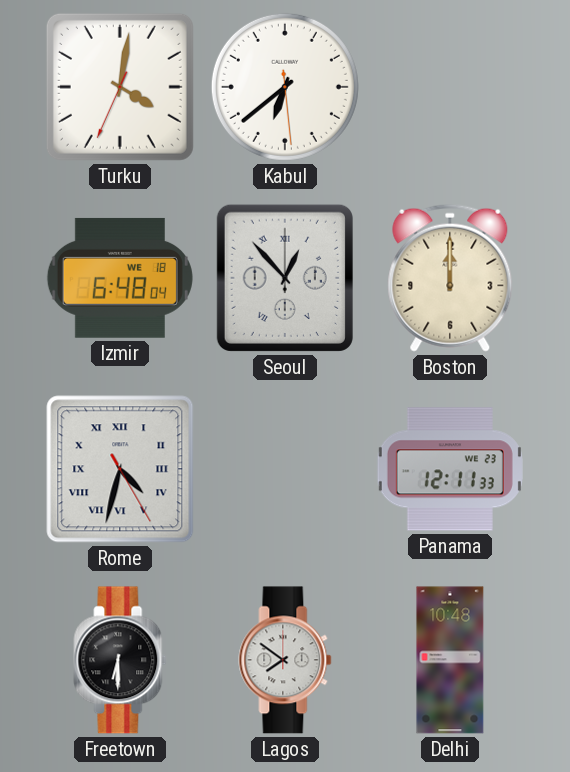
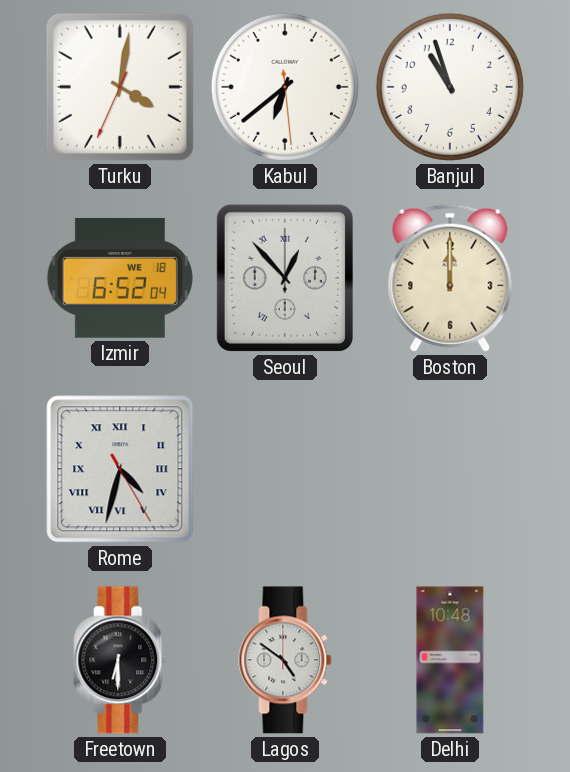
Banjul: none -> 10:57
Izmir: 6:48 -> 6:52
Panama: 12:11 -> none
Lagos: 7:51 -> 4:51
